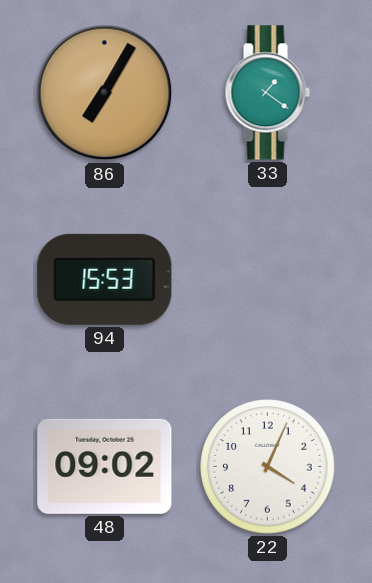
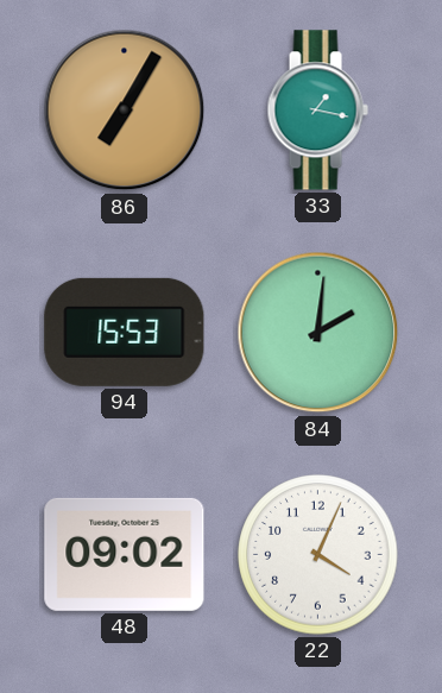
33: 1:21 -> 1:17
84: none -> 2:01
